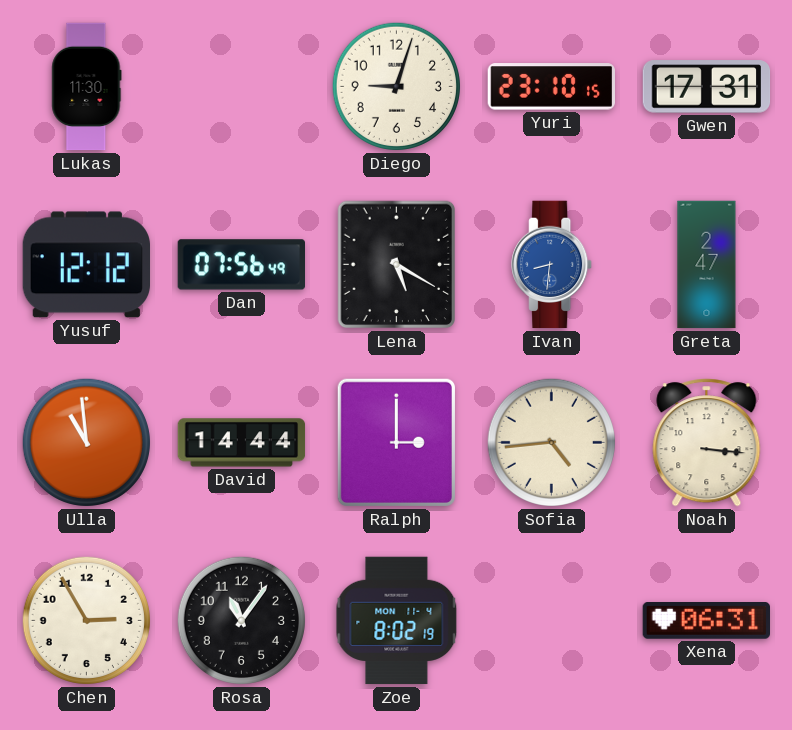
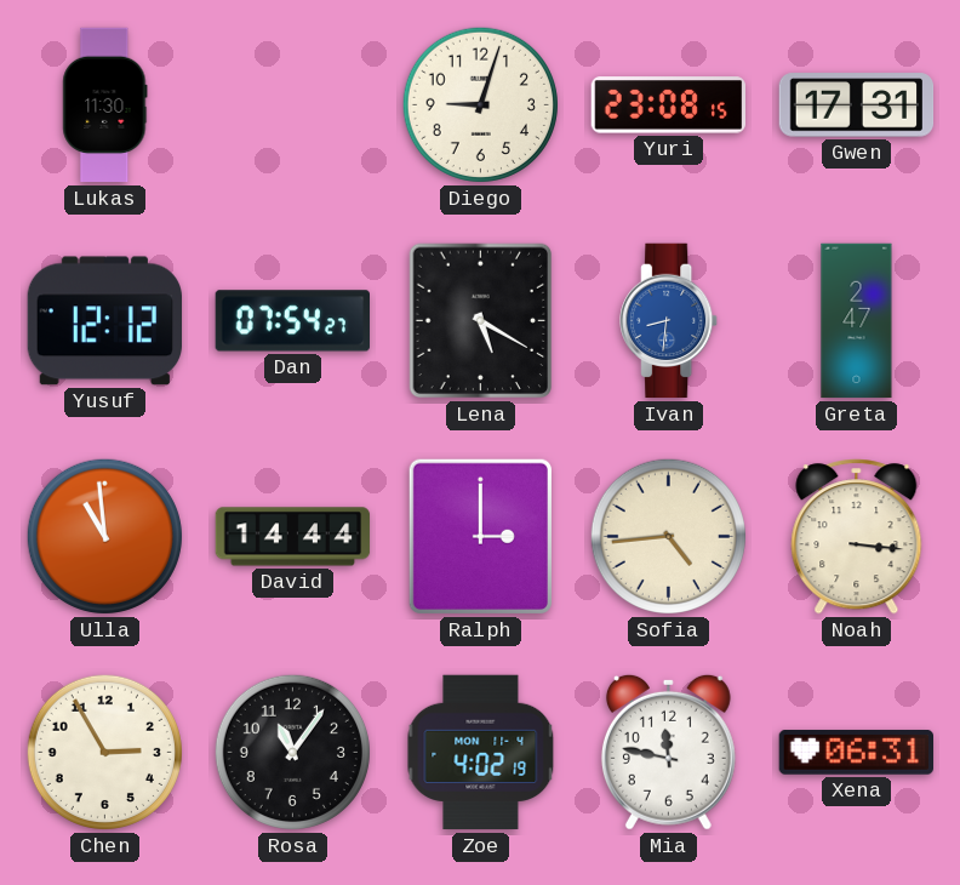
Yuri: 23:10 -> 23:08
Dan: 07:56 -> 07:54
Zoe: 8:02 -> 4:02
Mia: none -> 11:47
